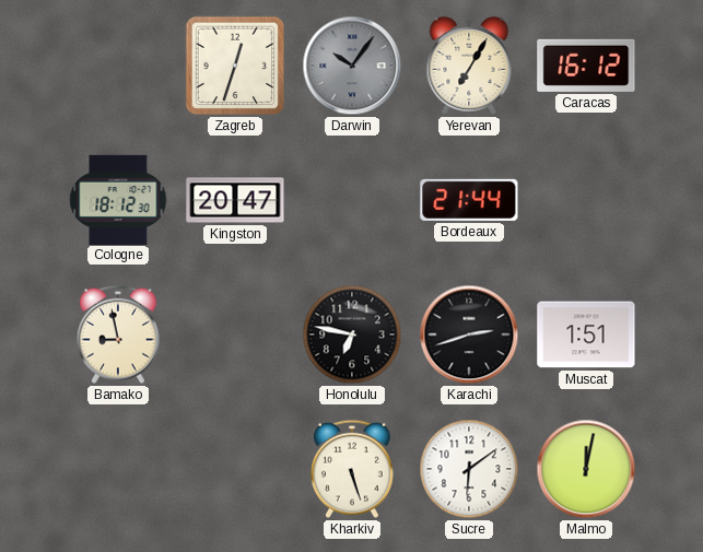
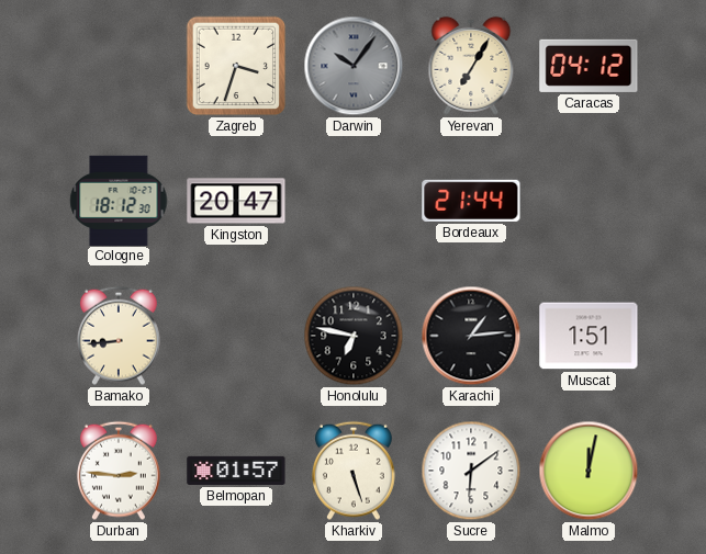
Zagreb: 12:33 -> 3:33
Caracas: 16:12 -> 04:12
Bamako: 8:58 -> 8:44
Karachi: 2:42 -> 1:14
Durban: none -> 2:46
Belmopan: none -> 01:57
